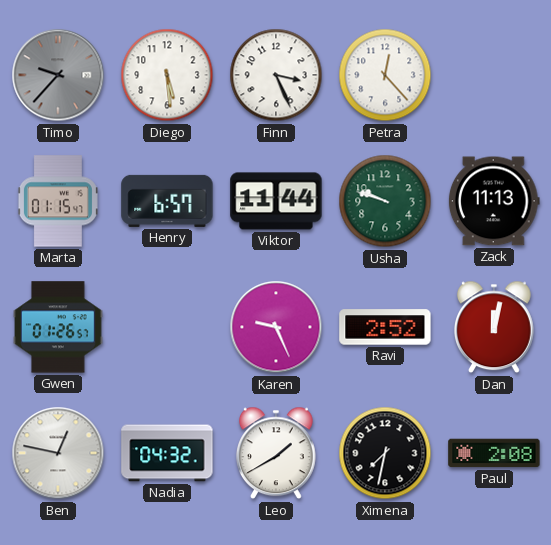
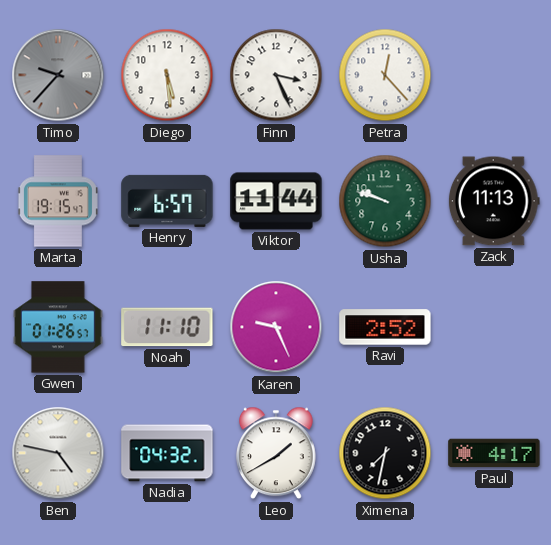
Marta: 01:15 -> 19:15
Noah: none -> 11:10
Dan: 12:02 -> none
Ben: 12:47 -> 4:47
Paul: 2:08 -> 4:17
